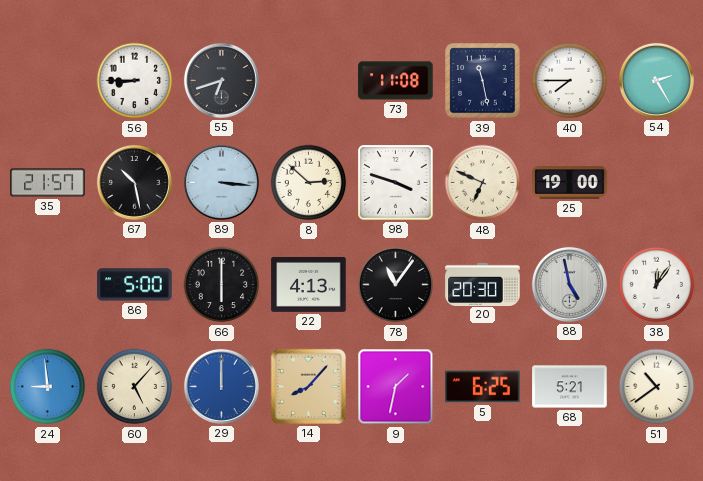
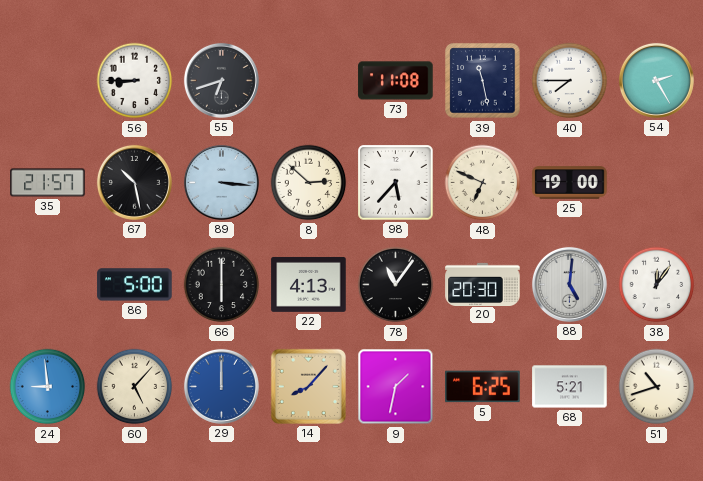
98: 3:48 -> 5:37
88: 4:58 -> 5:01
51: 10:39 -> 10:42
